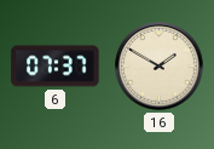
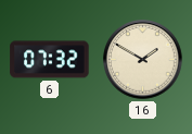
6: 07:37 -> 07:32
